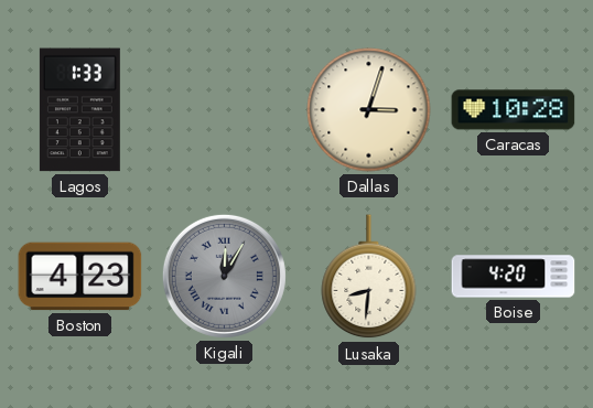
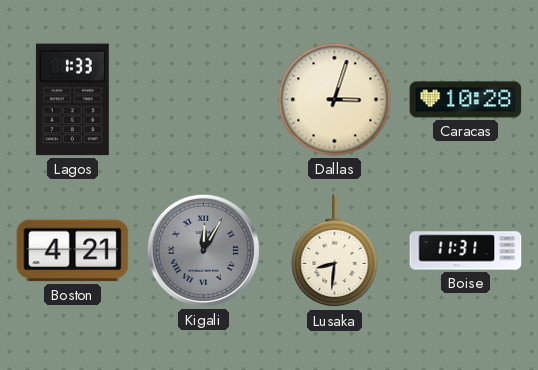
Boston: 4:23 -> 4:21
Boise: 4:20 -> 11:31
